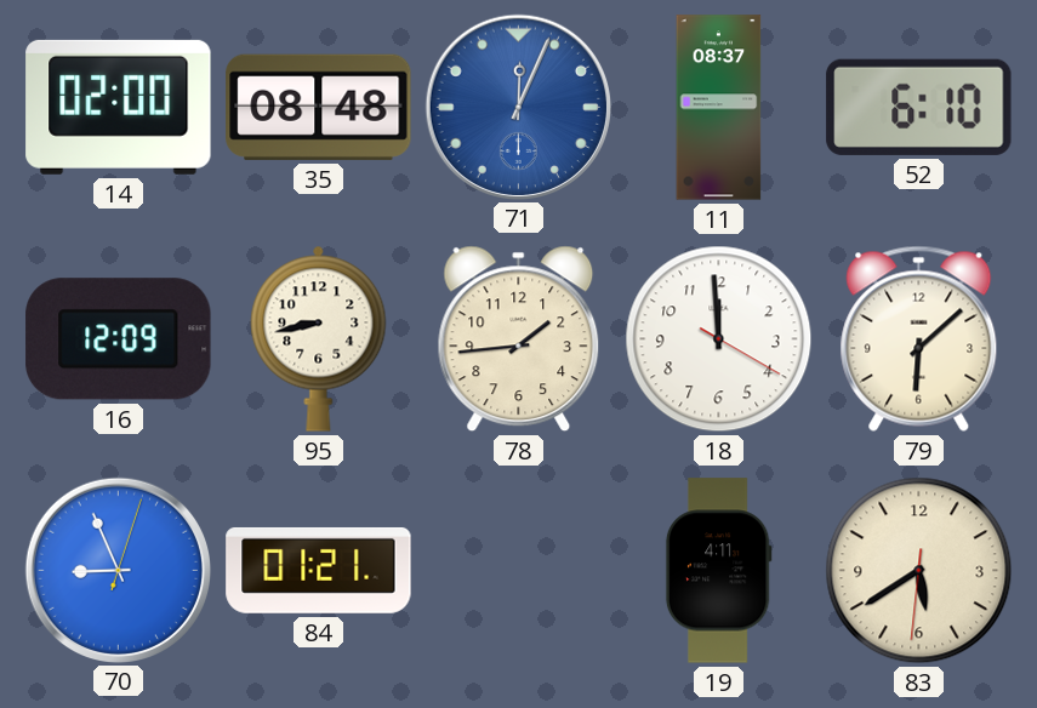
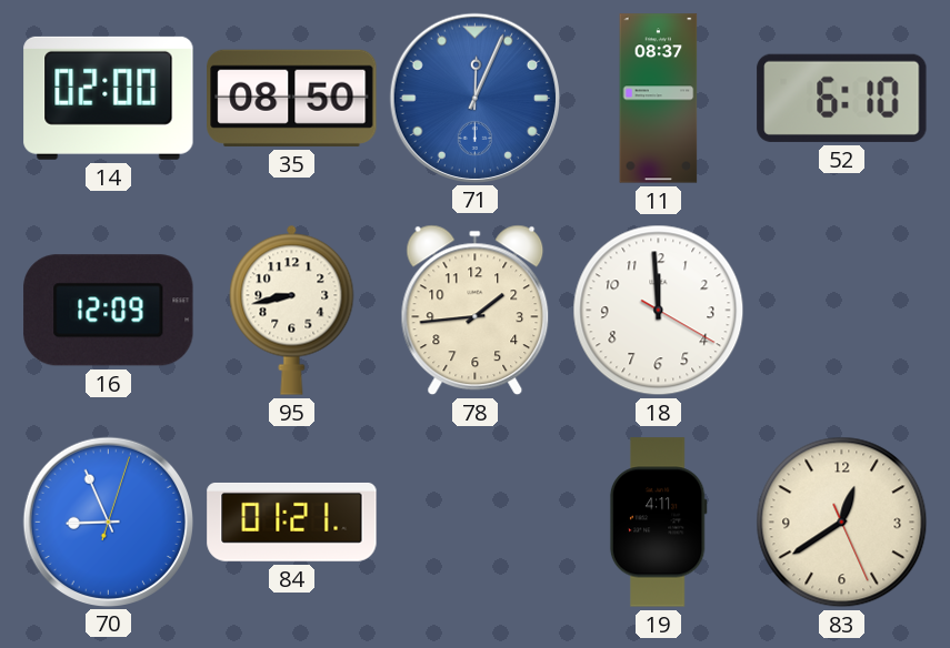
35: 08:48 -> 08:50
79: 6:08 -> none
83: 5:39 -> 12:39
